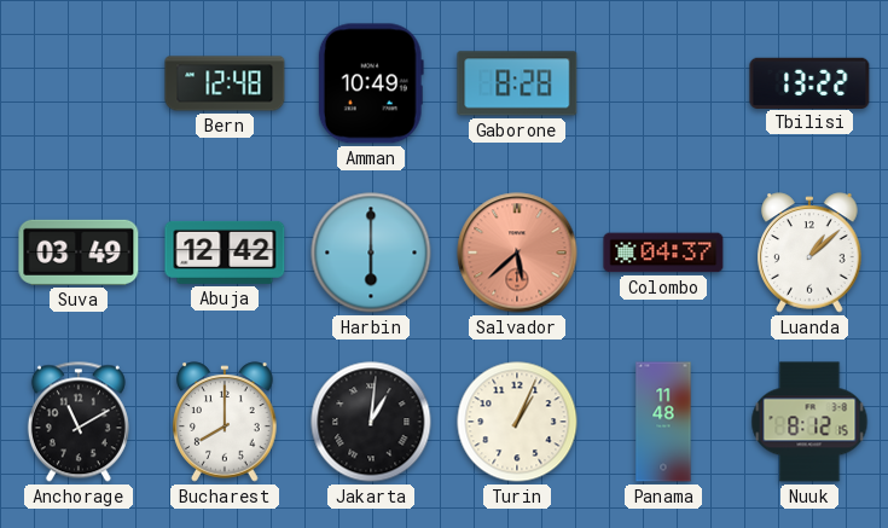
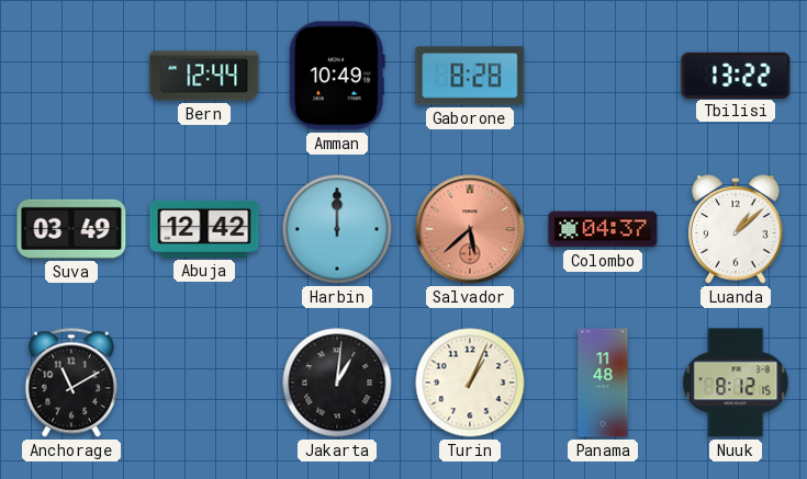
Bern: 12:48 -> 12:44
Harbin: 6:00 -> 12:00
Bucharest: 8:00 -> none
